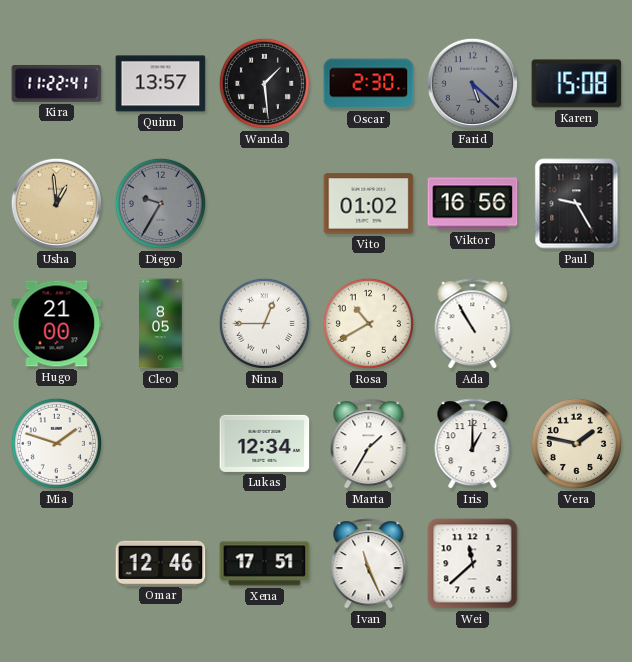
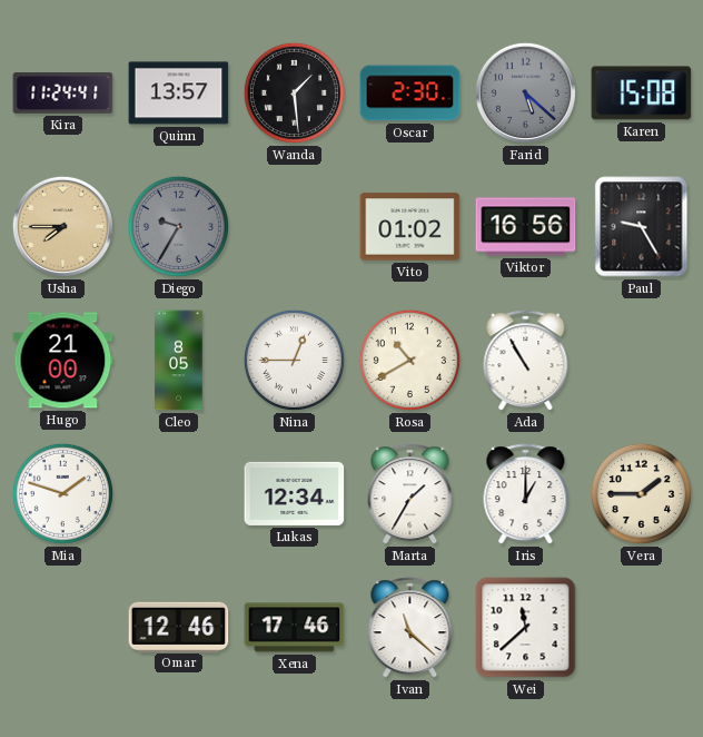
Kira: 11:22 -> 11:24
Usha: 12:59 -> 7:45
Vera: 1:47 -> 1:45
Xena: 17:51 -> 17:46
Ivan: 11:26 -> 11:22
